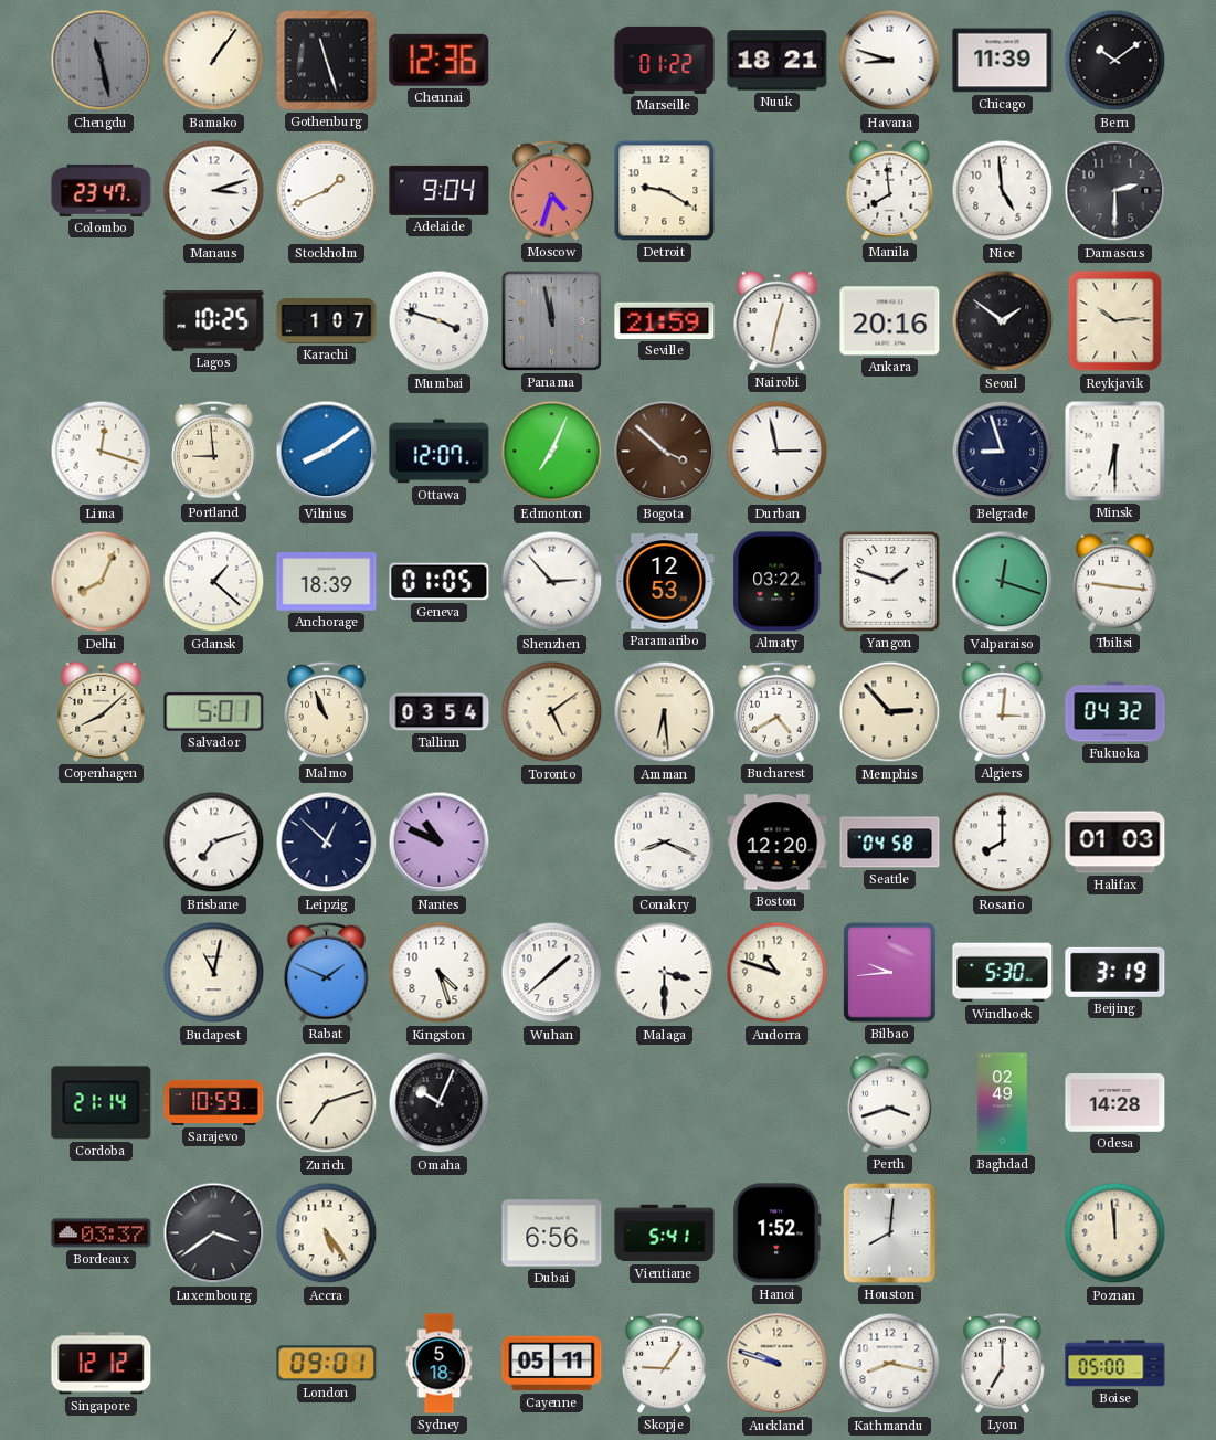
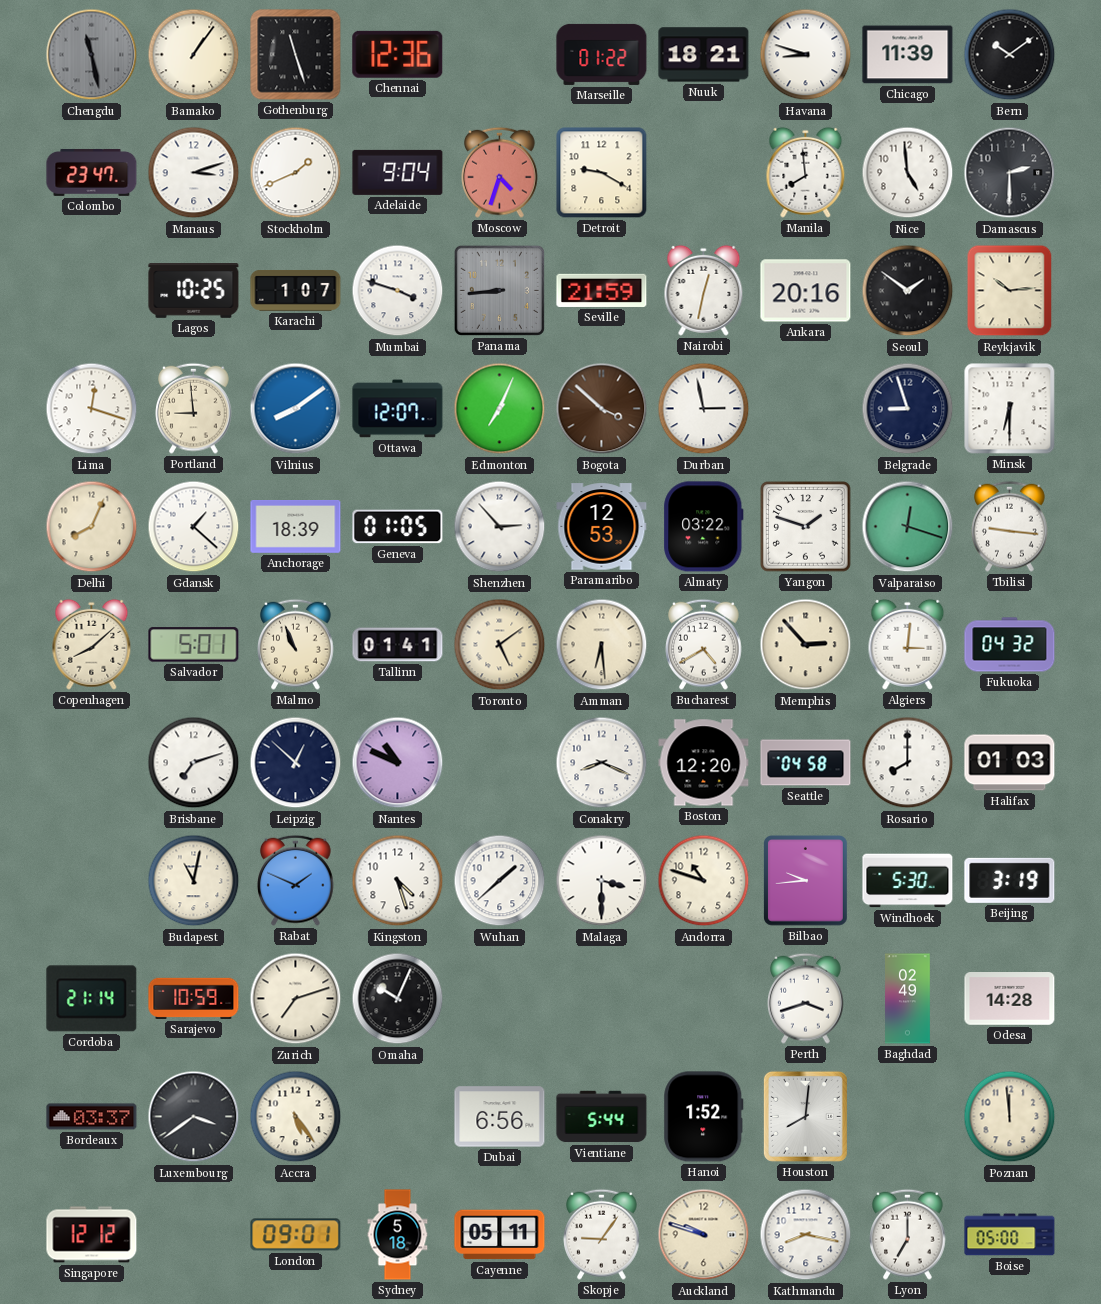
Panama: 11:58 -> 8:44
Tallinn: 03:54 -> 01:41
Vientiane: 5:41 -> 5:44
